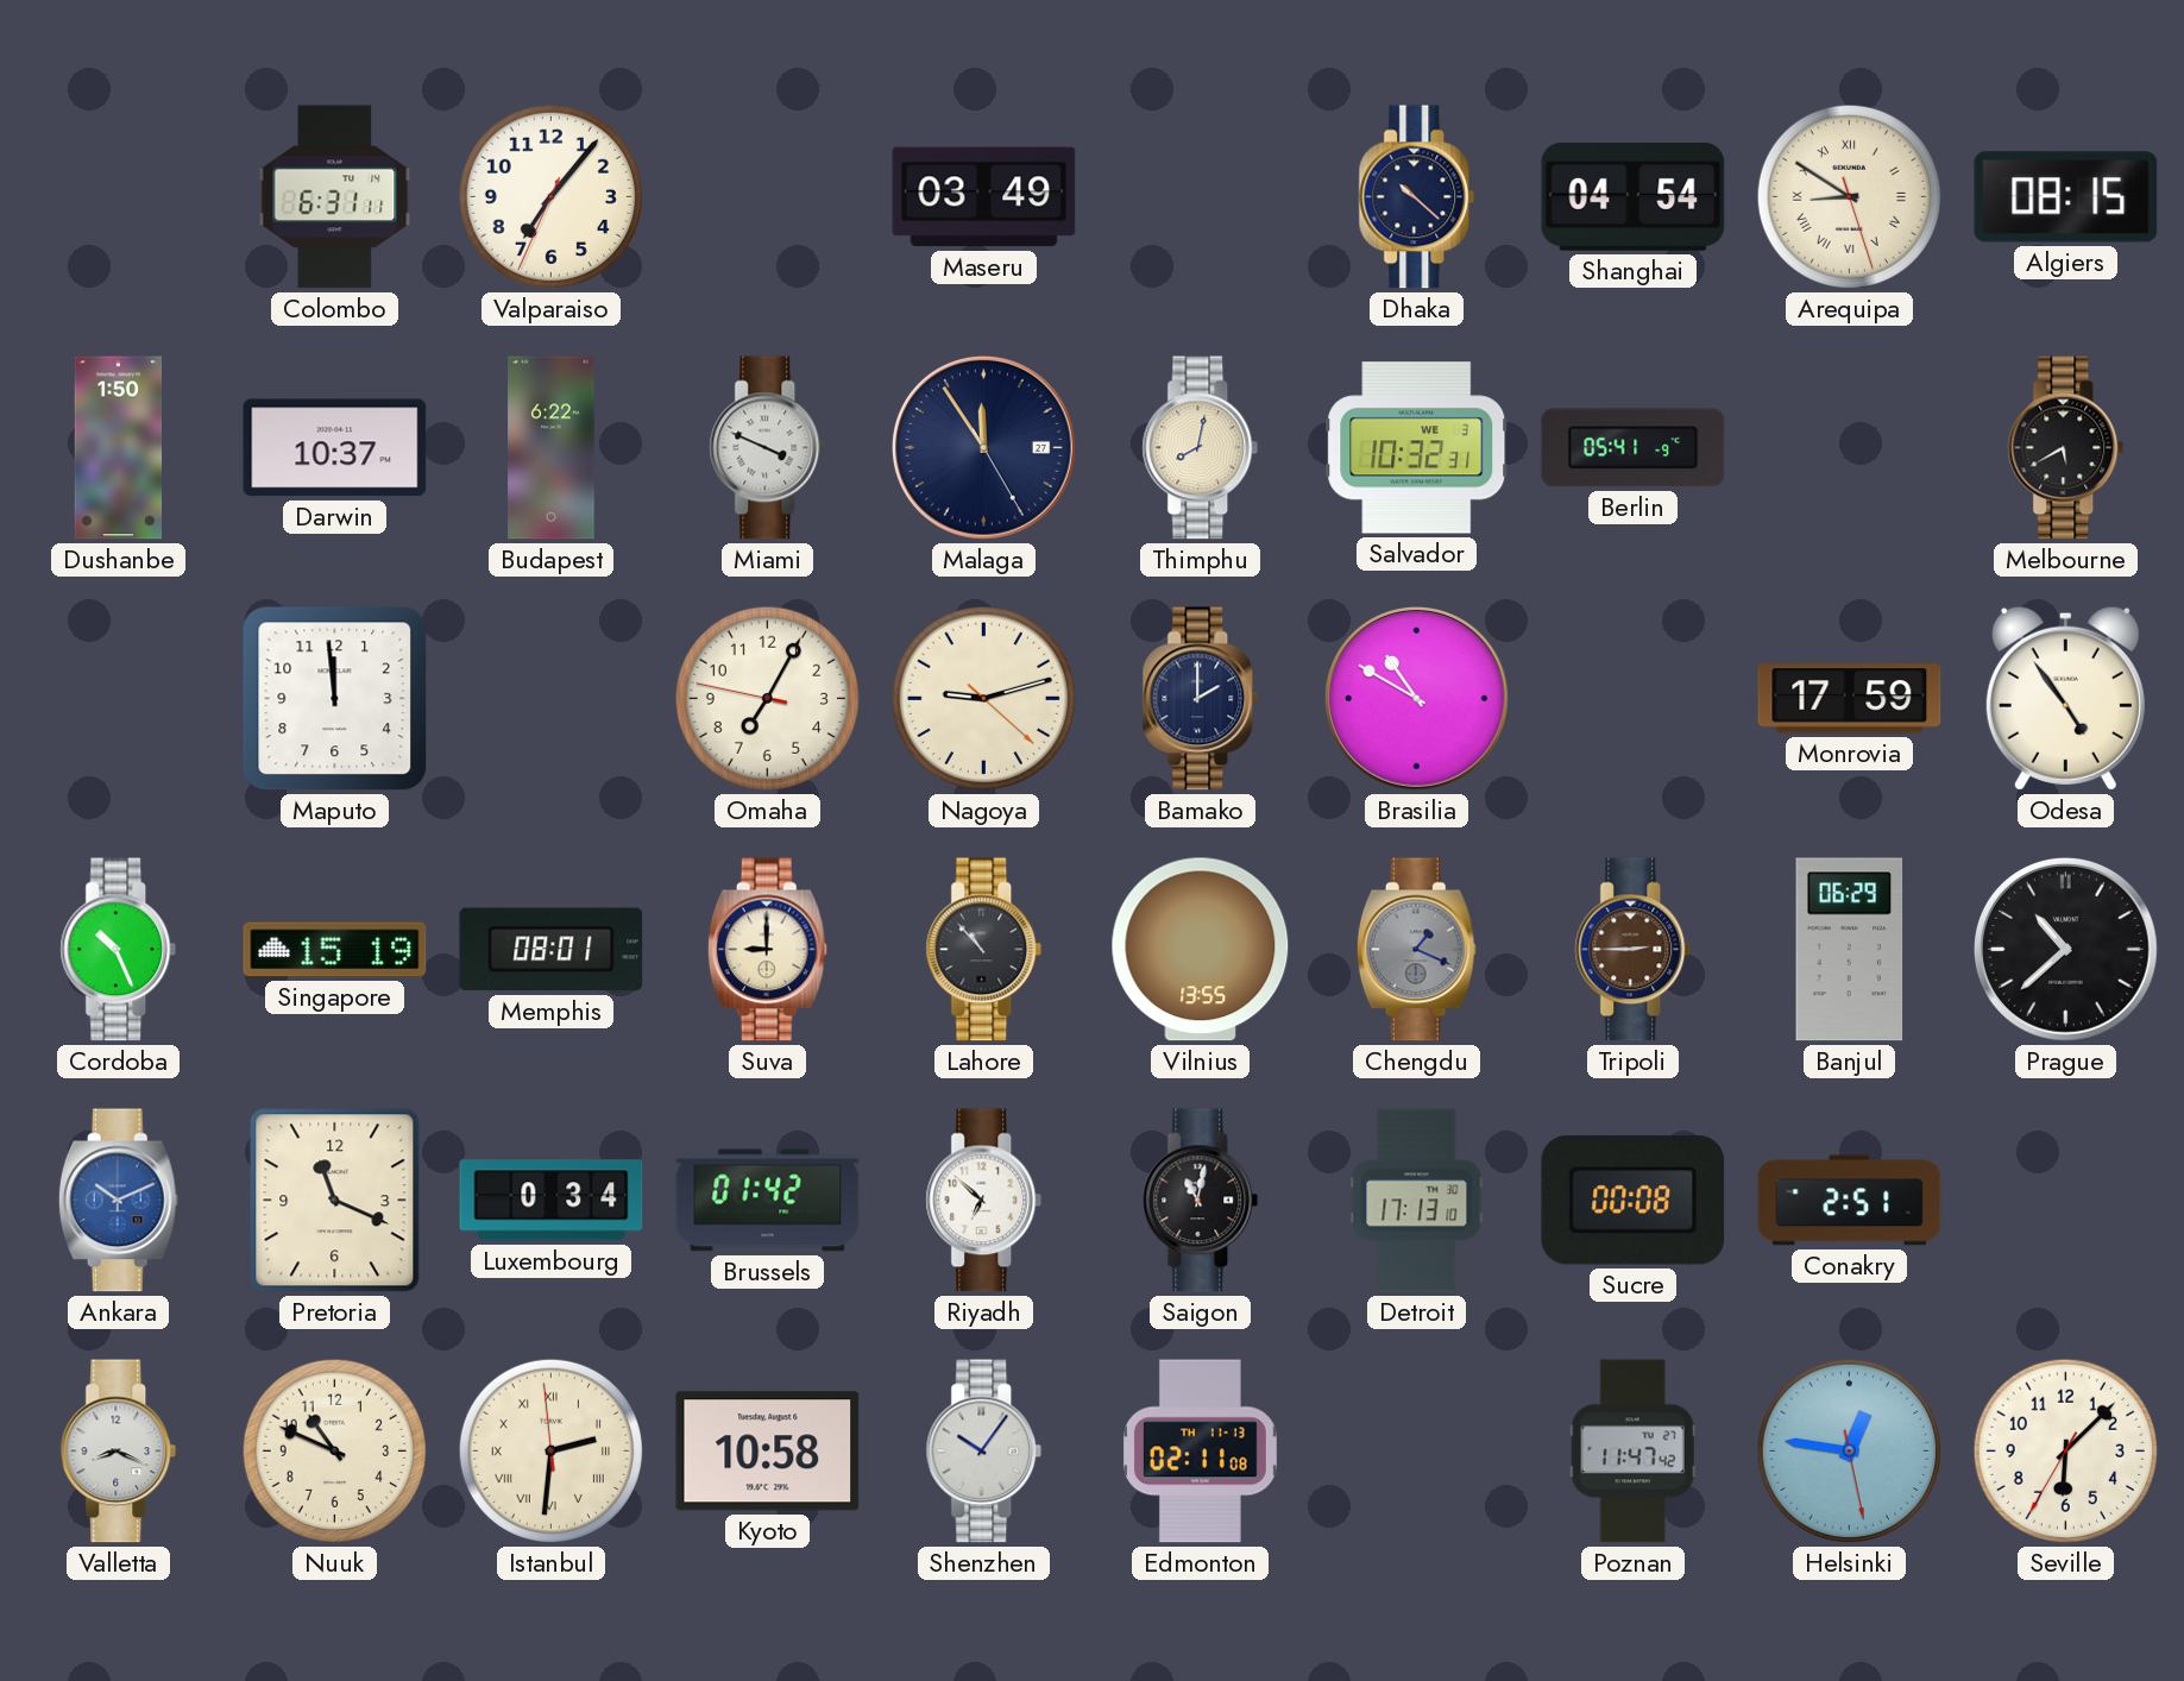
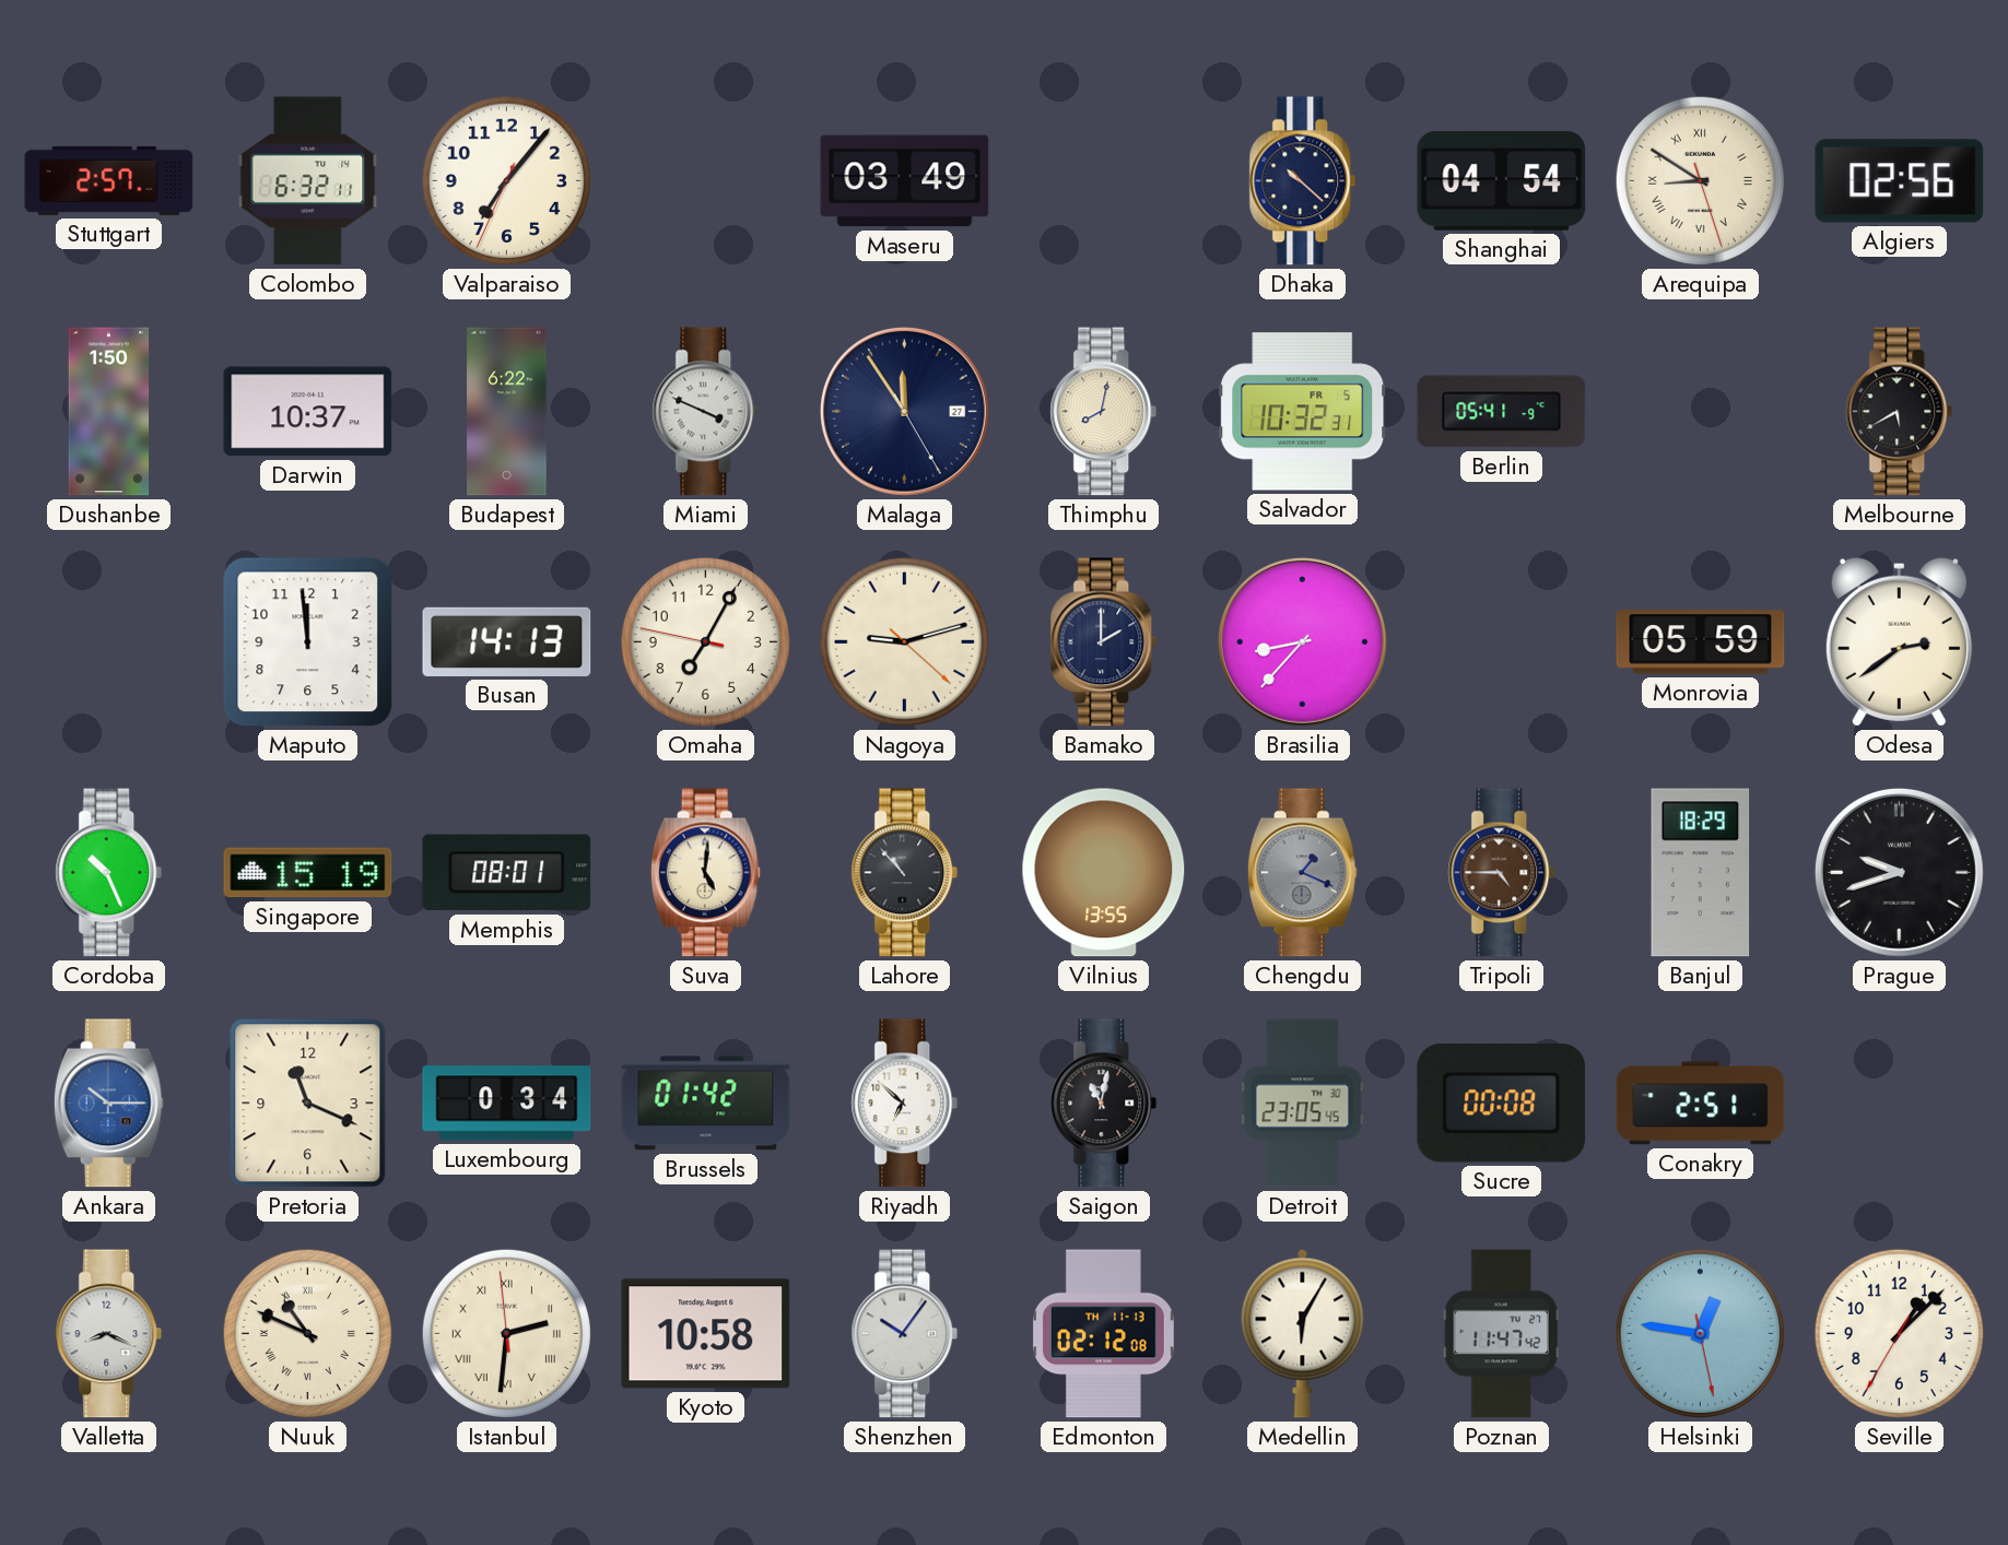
Stuttgart: none -> 2:57
Colombo: 6:31 -> 6:32
Algiers: 08:15 -> 02:56
Salvador date: WE 3 -> FR 5
Busan: none -> 14:13
Brasilia: 10:50 -> 8:37
Monrovia: 17:59 -> 05:59
Odesa: 4:54 -> 2:39
Suva: 9:00 -> 5:01
Tripoli: 2:45 -> 4:45
Banjul: 06:29 -> 18:29
Prague: 10:38 -> 9:42
Ankara: 10:11 -> 10:15
Detroit: 17:13 -> 23:05
Nuuk numerals: Arabic -> Roman
Edmonton: 02:11 -> 02:12
Medellin: none -> 6:05
Seville: 6:07 -> 1:07
